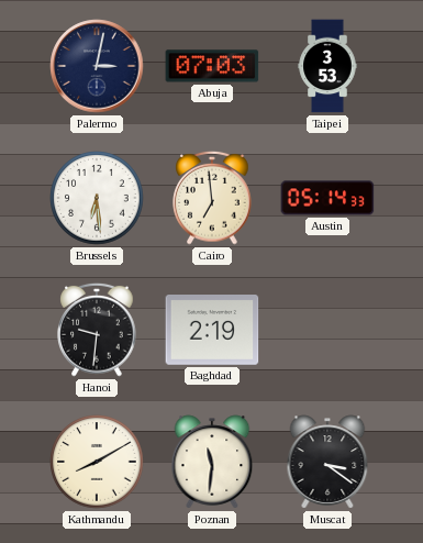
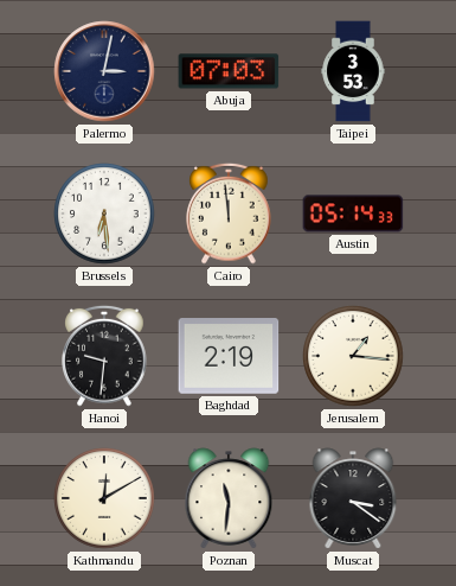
Cairo: 6:59 -> 11:59
Jerusalem: none -> 1:16
Kathmandu: 8:10 -> 12:10
